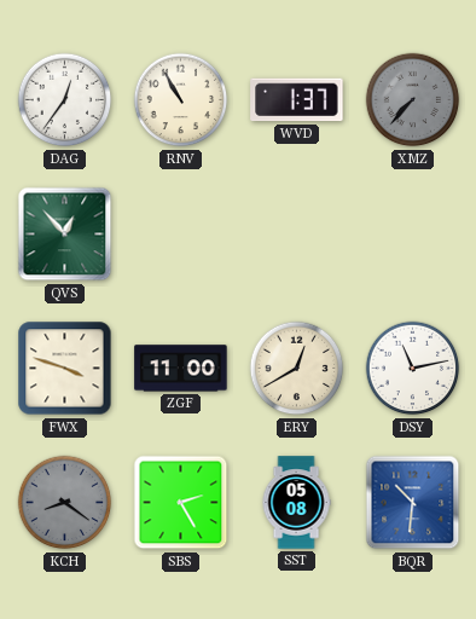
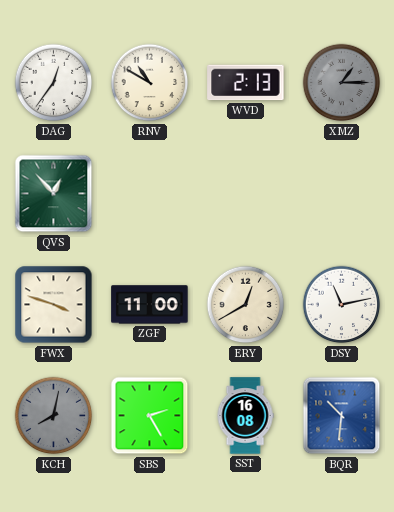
RNV: 10:55 -> 10:50
WVD: 1:37 -> 2:13
XMZ: 7:37 -> 1:15
KCH: 8:21 -> 8:02
SST: 05:08 -> 16:08
